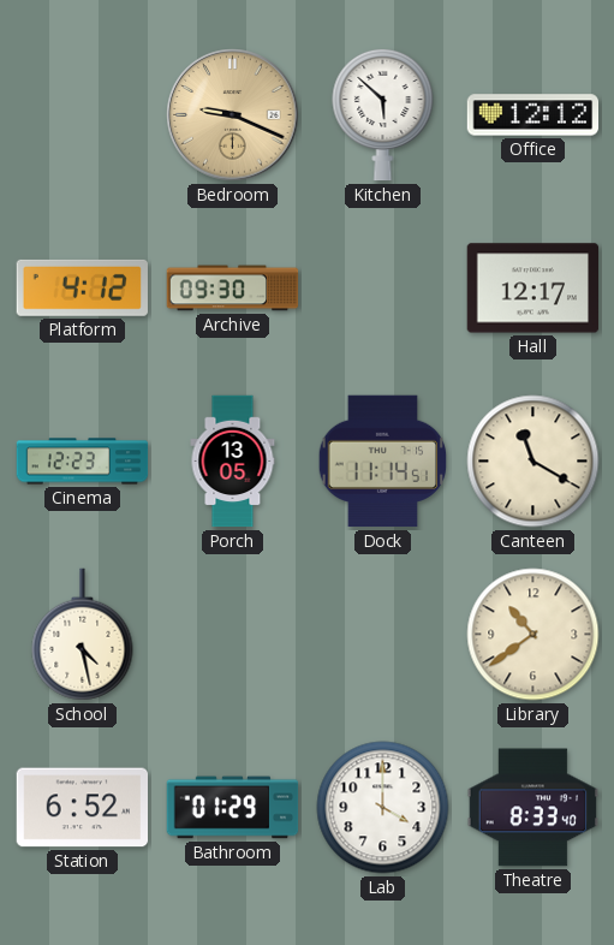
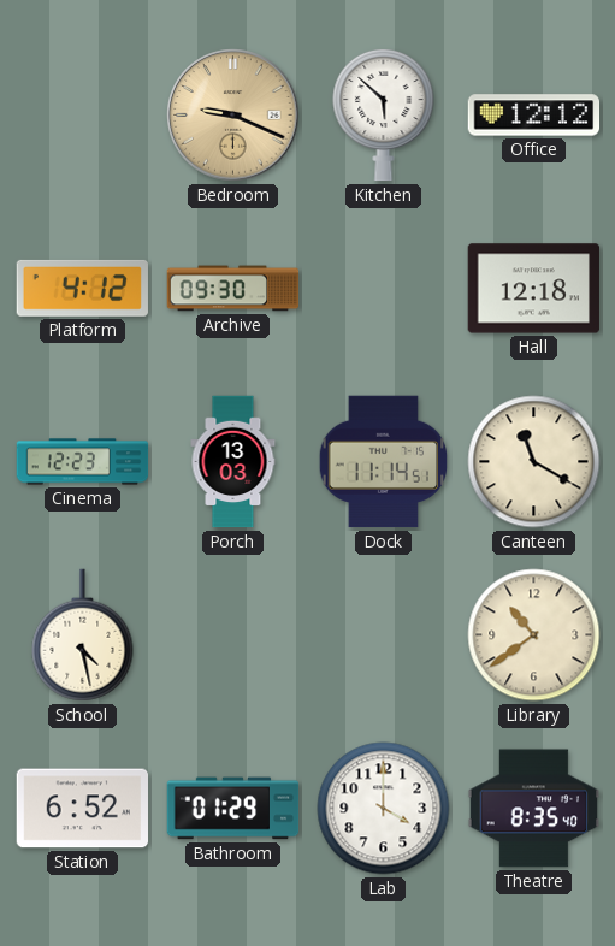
Hall: 12:17 -> 12:18
Porch: 13:05 -> 13:03
Theatre: 8:33 -> 8:35
